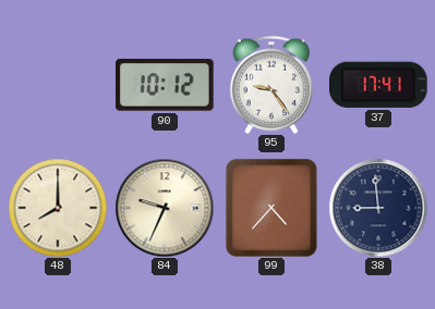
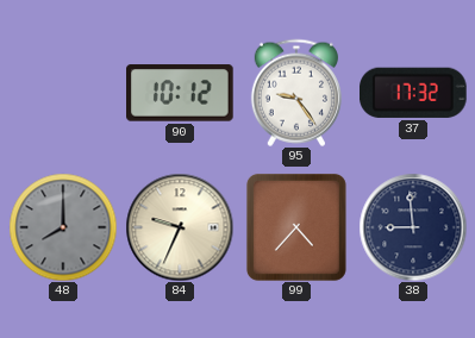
37: 17:41 -> 17:32
48 dial: cream -> grey
